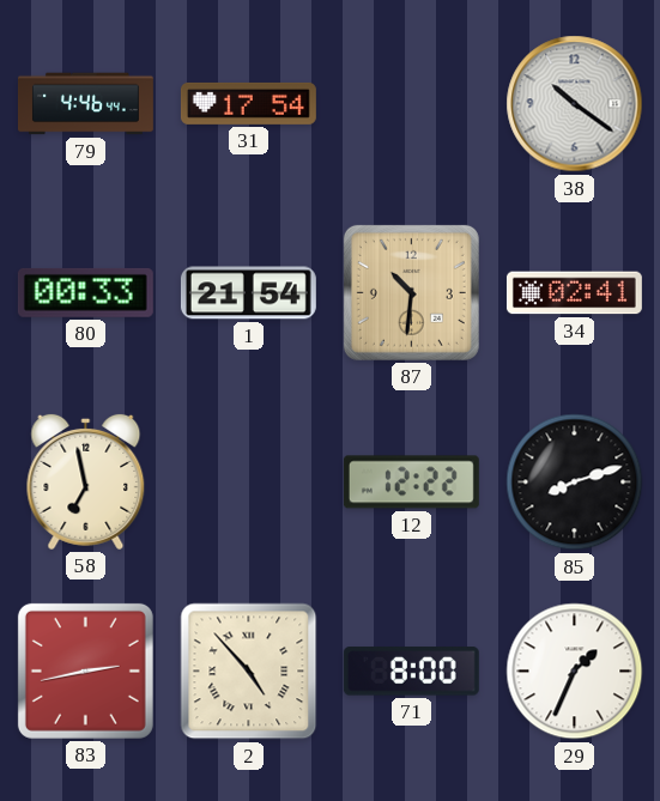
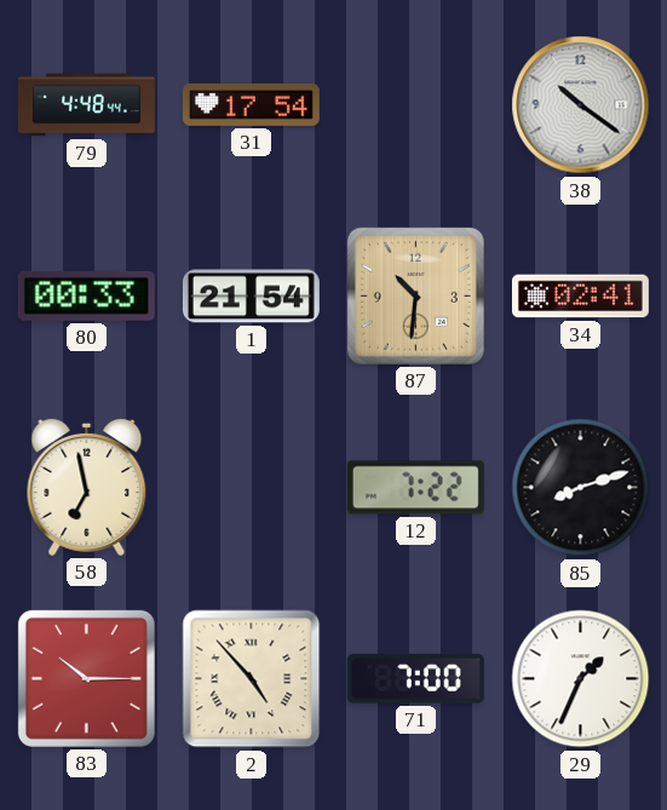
79: 4:46 -> 4:48
12: 12:22 -> 7:22
83: 2:43 -> 10:15
71: 8:00 -> 7:00
